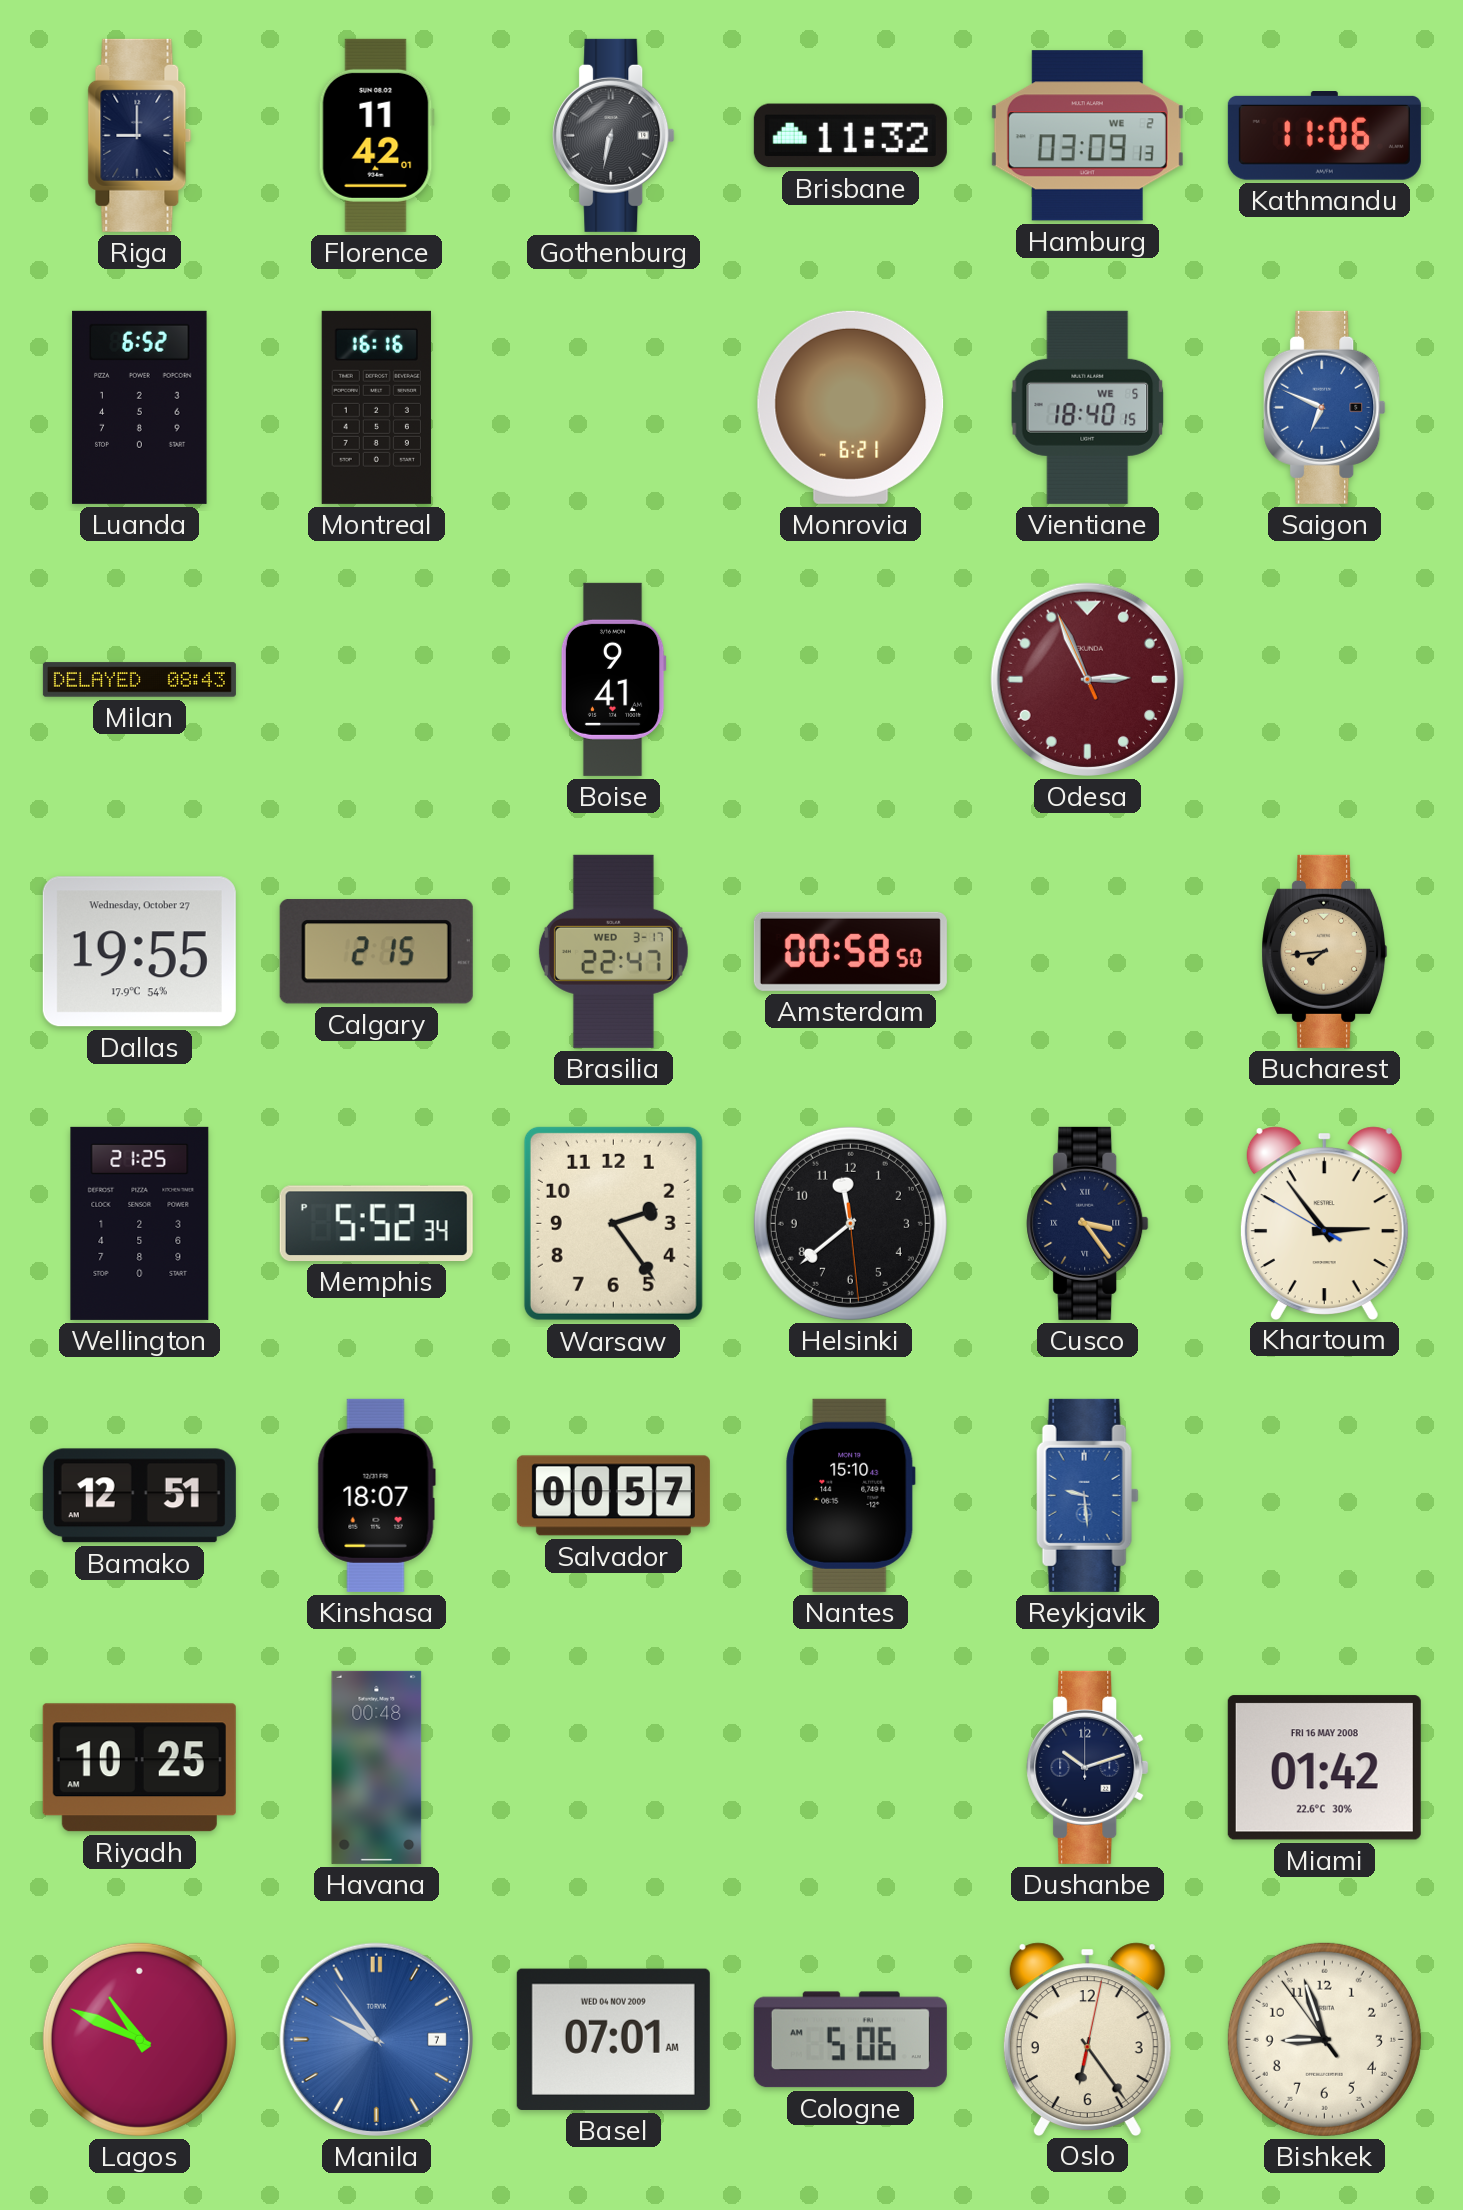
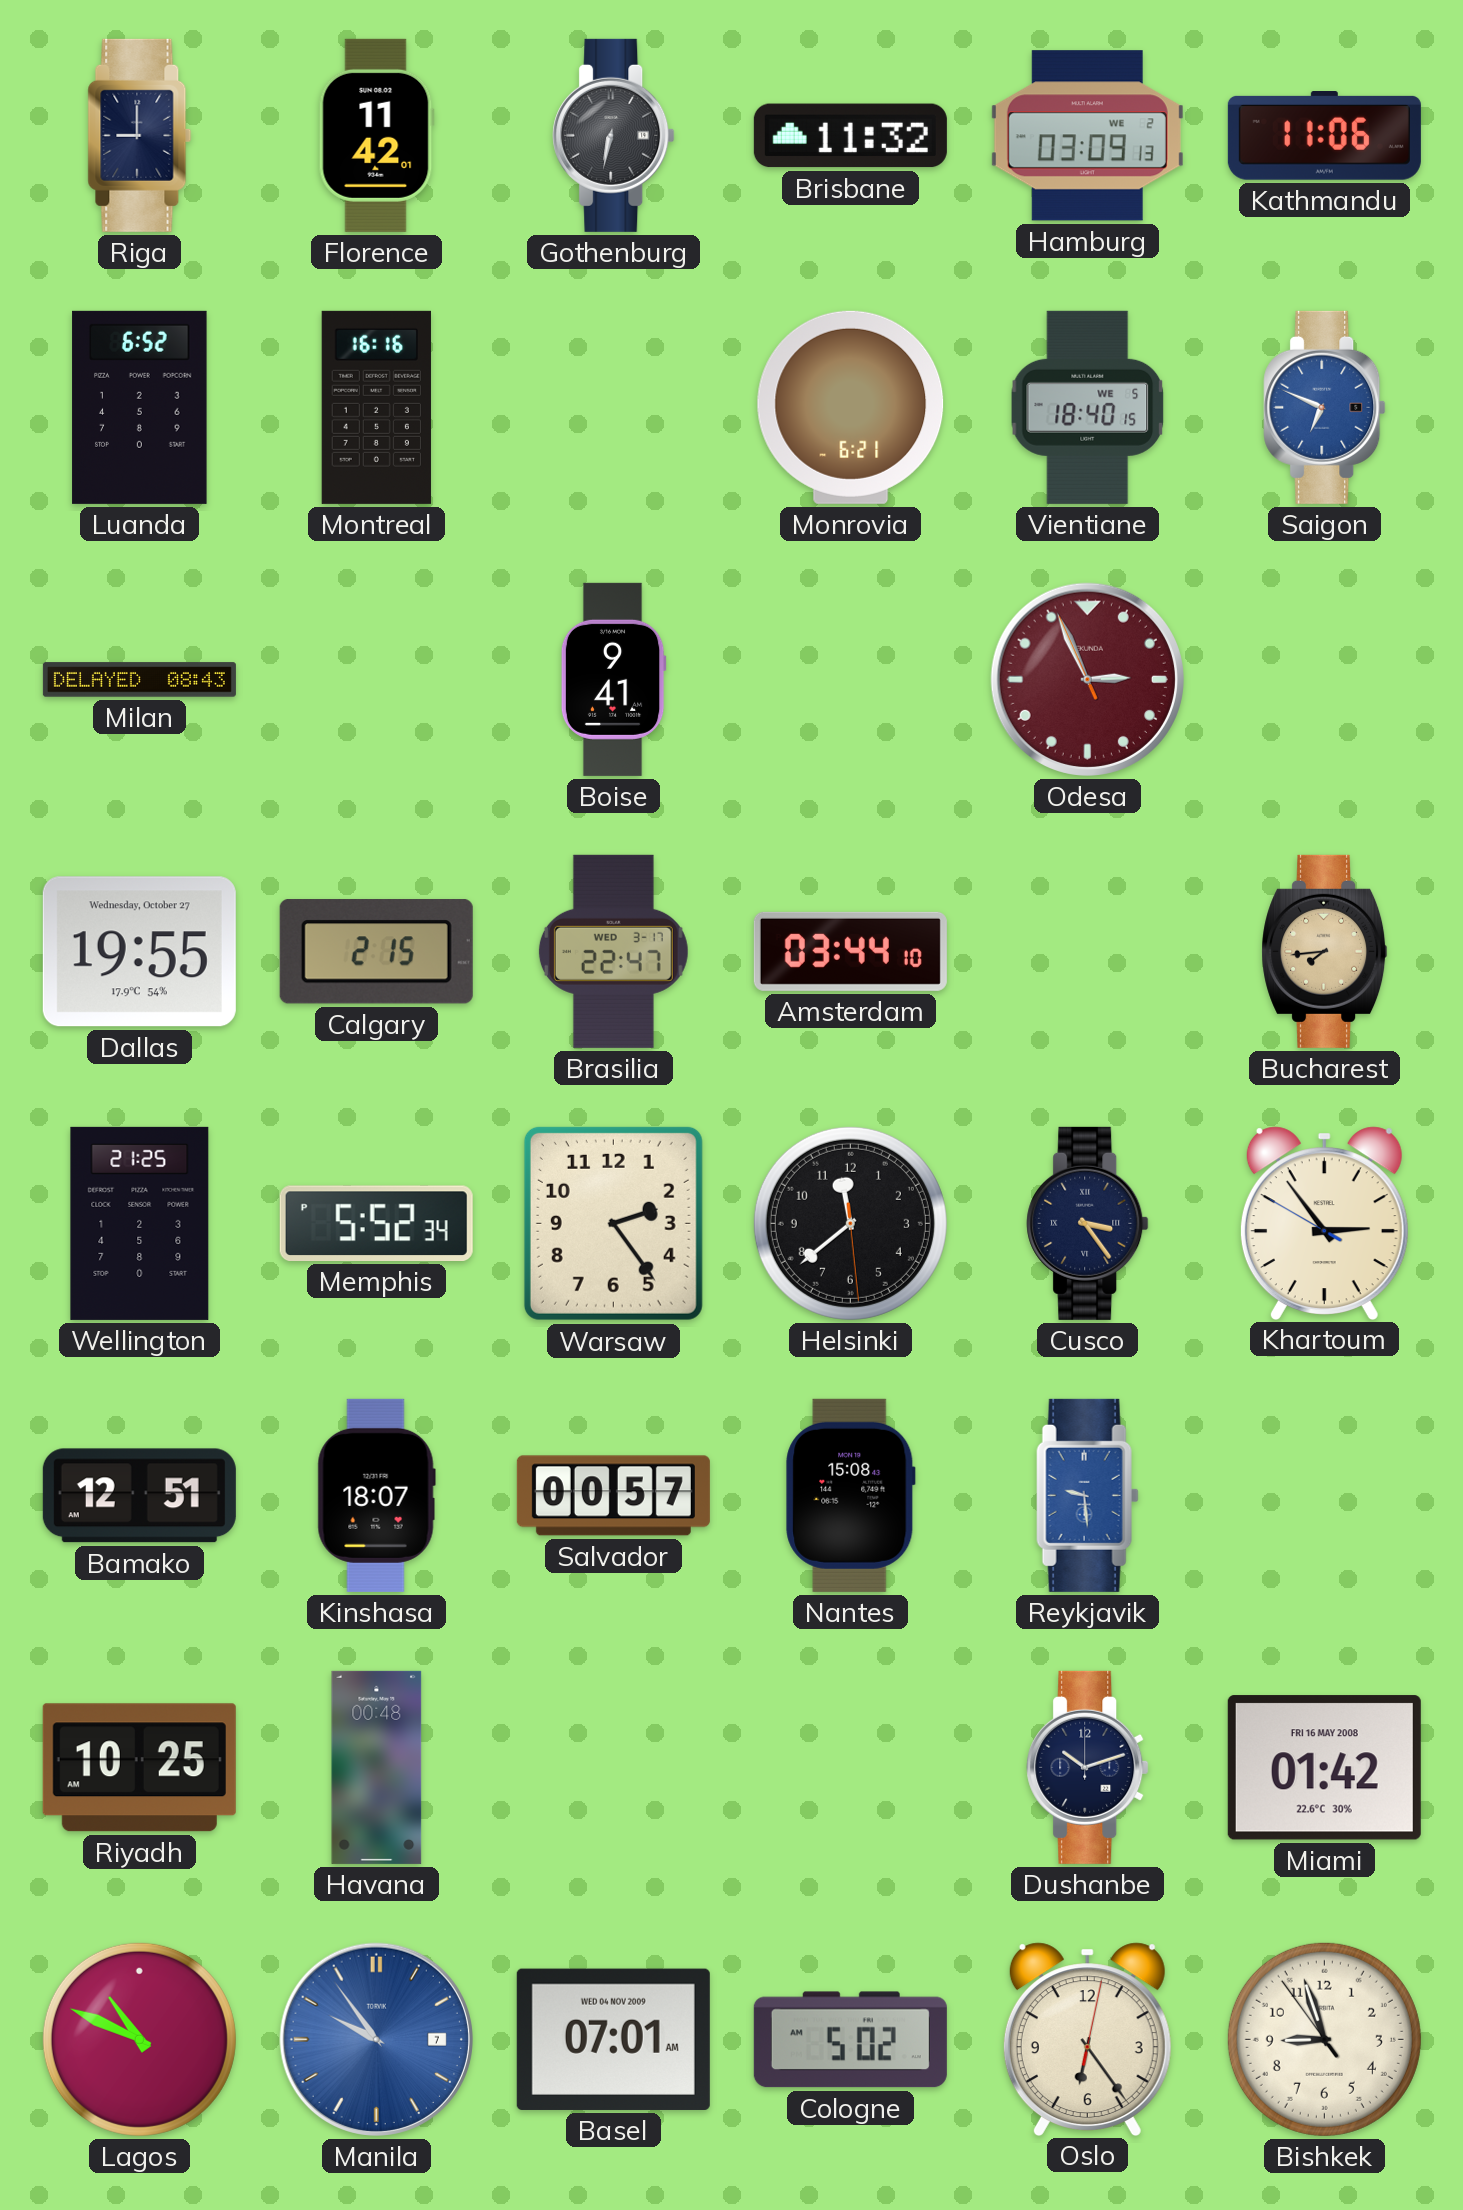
Amsterdam: 00:58 -> 03:44
Nantes: 15:10 -> 15:08
Cologne: 5:06 -> 5:02
